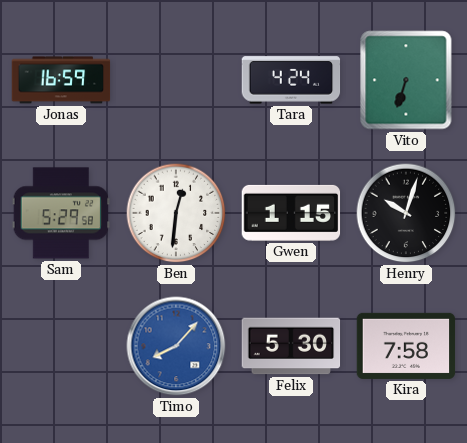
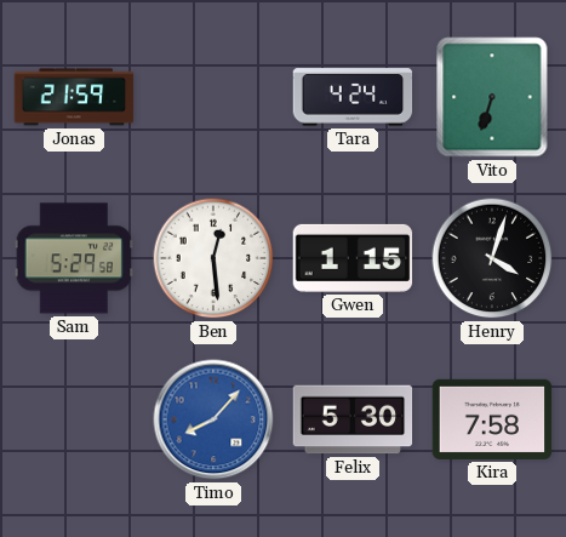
Jonas: 16:59 -> 21:59
Ben: 12:31 -> 12:29
Henry: 10:03 -> 4:03
